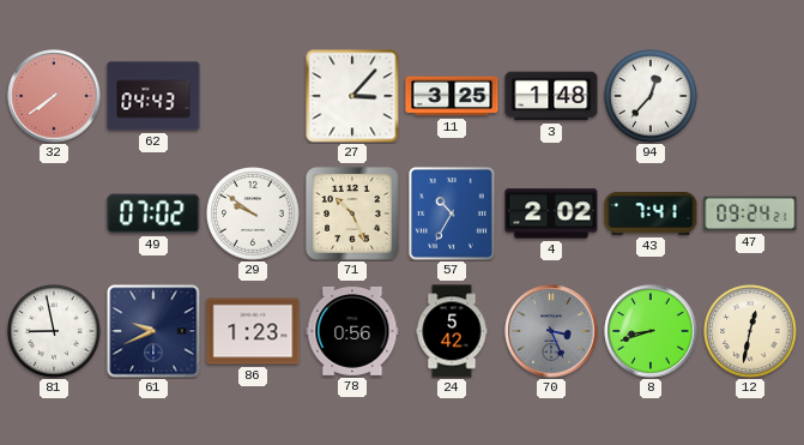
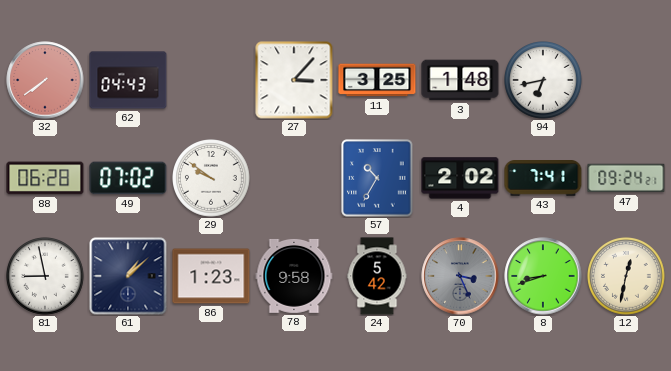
94: 12:37 -> 6:43
88: none -> 06:28
71: 10:26 -> none
61: 9:41 -> 1:08
78: 0:56 -> 9:58
